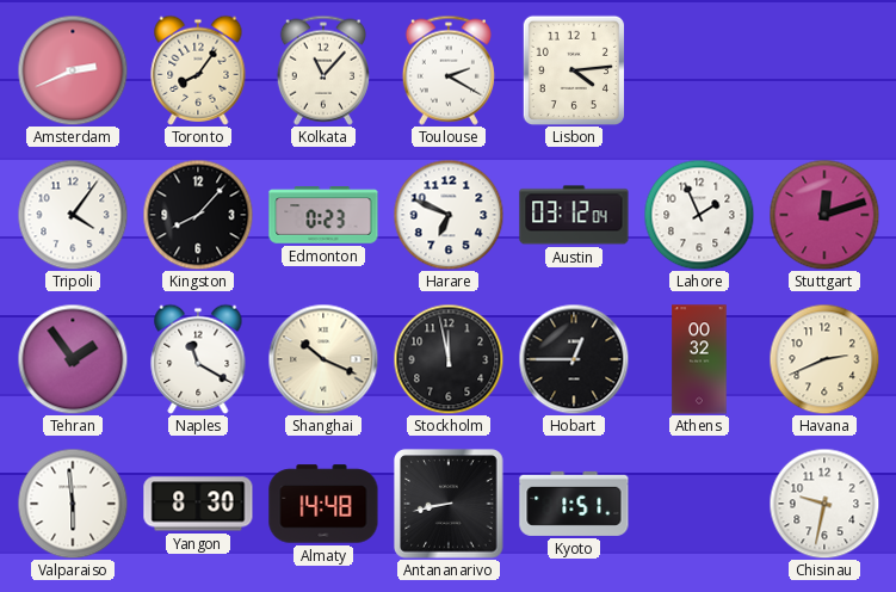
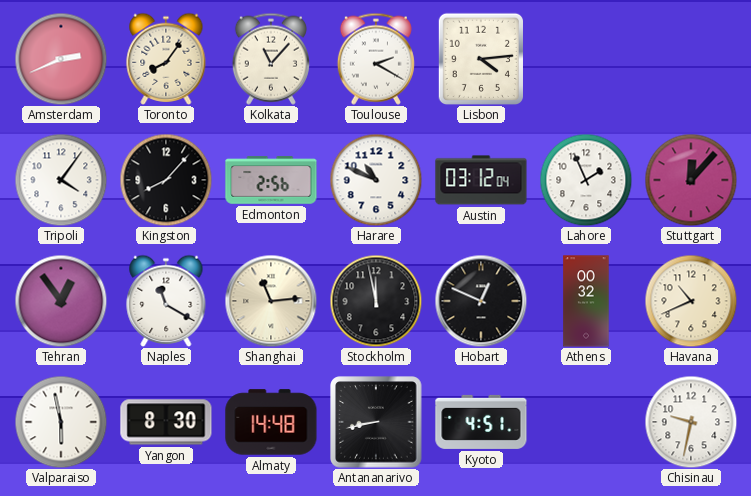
Edmonton: 0:23 -> 2:56
Harare: 6:49 -> 10:49
Stuttgart: 12:12 -> 12:07
Tehran: 1:54 -> 12:54
Shanghai: 10:19 -> 11:14
Hobart: 12:45 -> 12:49
Havana: 2:41 -> 10:41
Valparaiso: 5:59 -> 5:58
Kyoto: 1:51 -> 4:51
